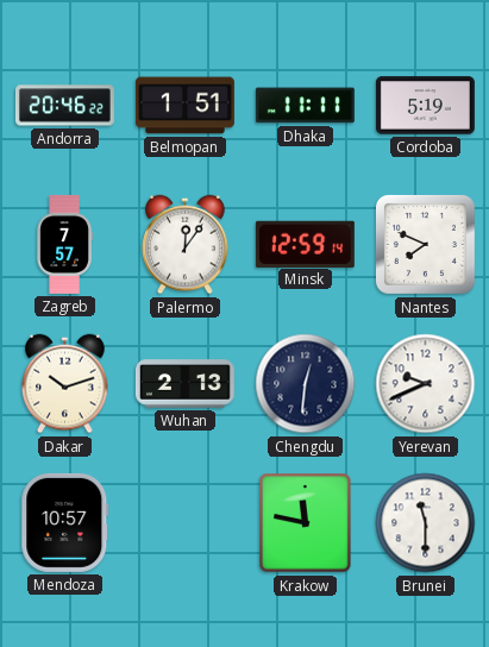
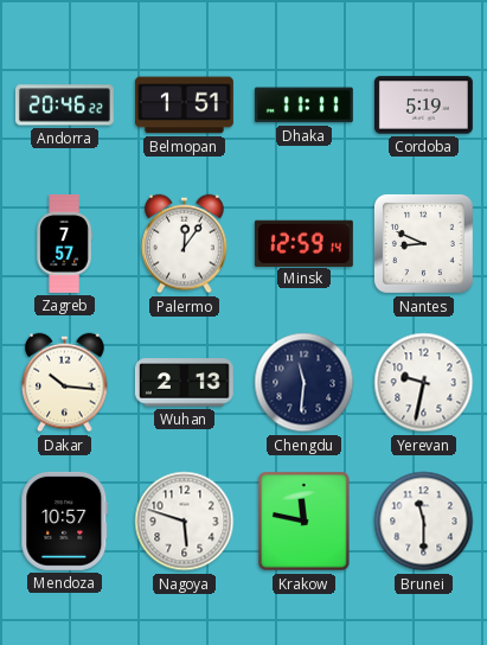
Nantes: 7:49 -> 8:49
Dakar: 10:12 -> 10:16
Chengdu: 12:31 -> 11:31
Yerevan: 9:41 -> 9:32
Nagoya: none -> 5:48
